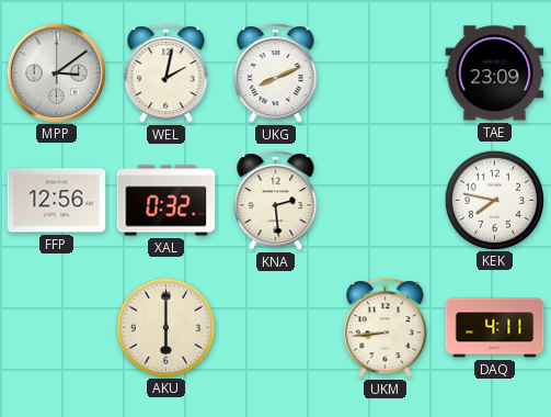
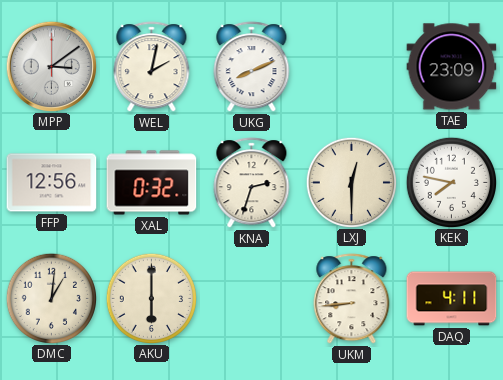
KNA: 2:29 -> 2:33
LXJ: none -> 12:30
DMC: none -> 1:01
